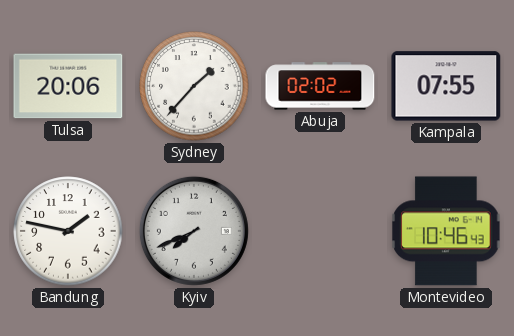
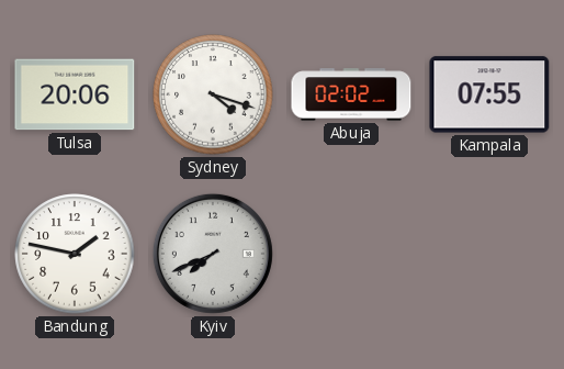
Sydney: 1:37 -> 4:18
Montevideo: 10:46 -> none
